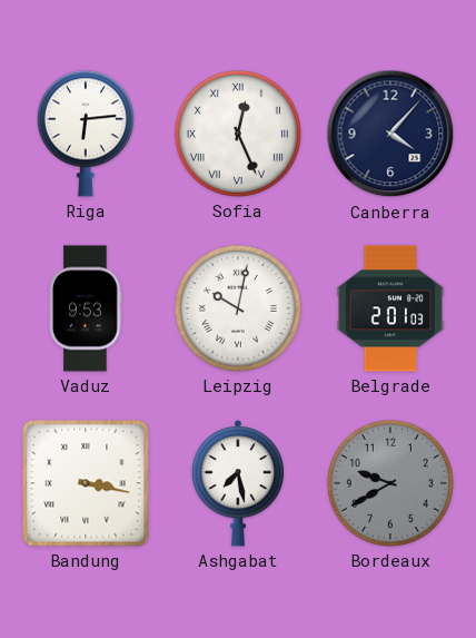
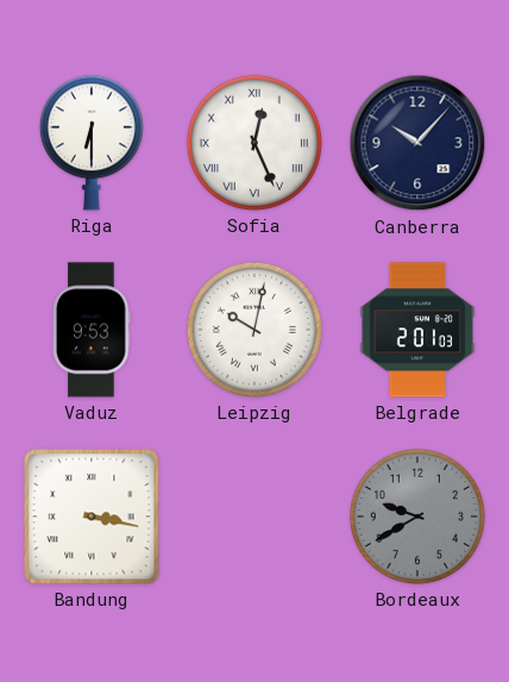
Riga: 6:14 -> 6:30
Canberra: 4:07 -> 10:07
Ashgabat: 7:28 -> none
